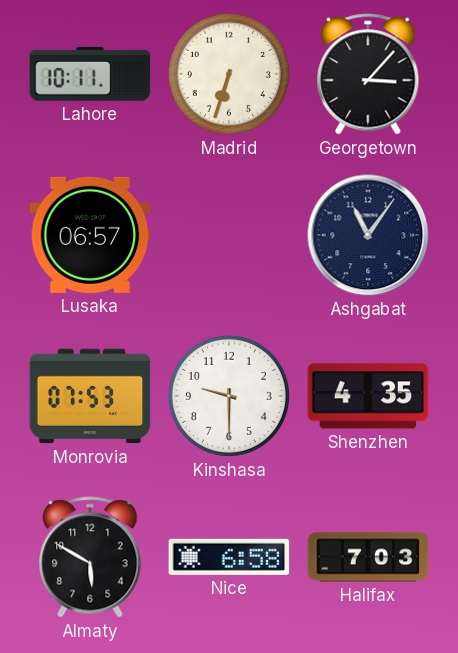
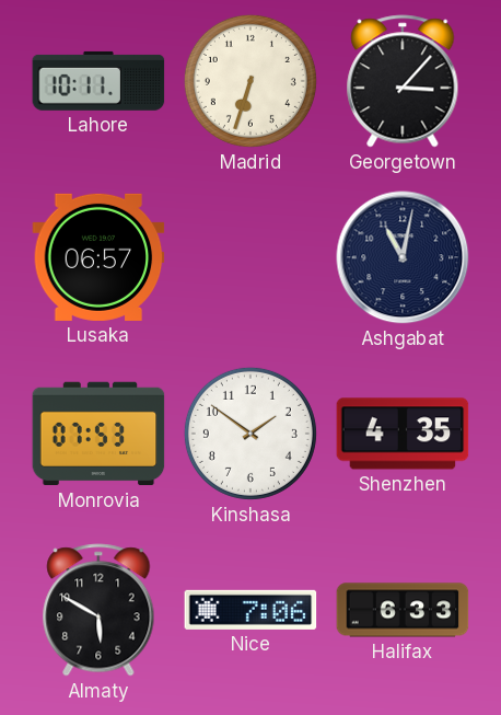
Ashgabat: 11:06 -> 11:02
Kinshasa: 9:30 -> 1:51
Nice: 6:58 -> 7:06
Halifax: 7:03 -> 6:33
